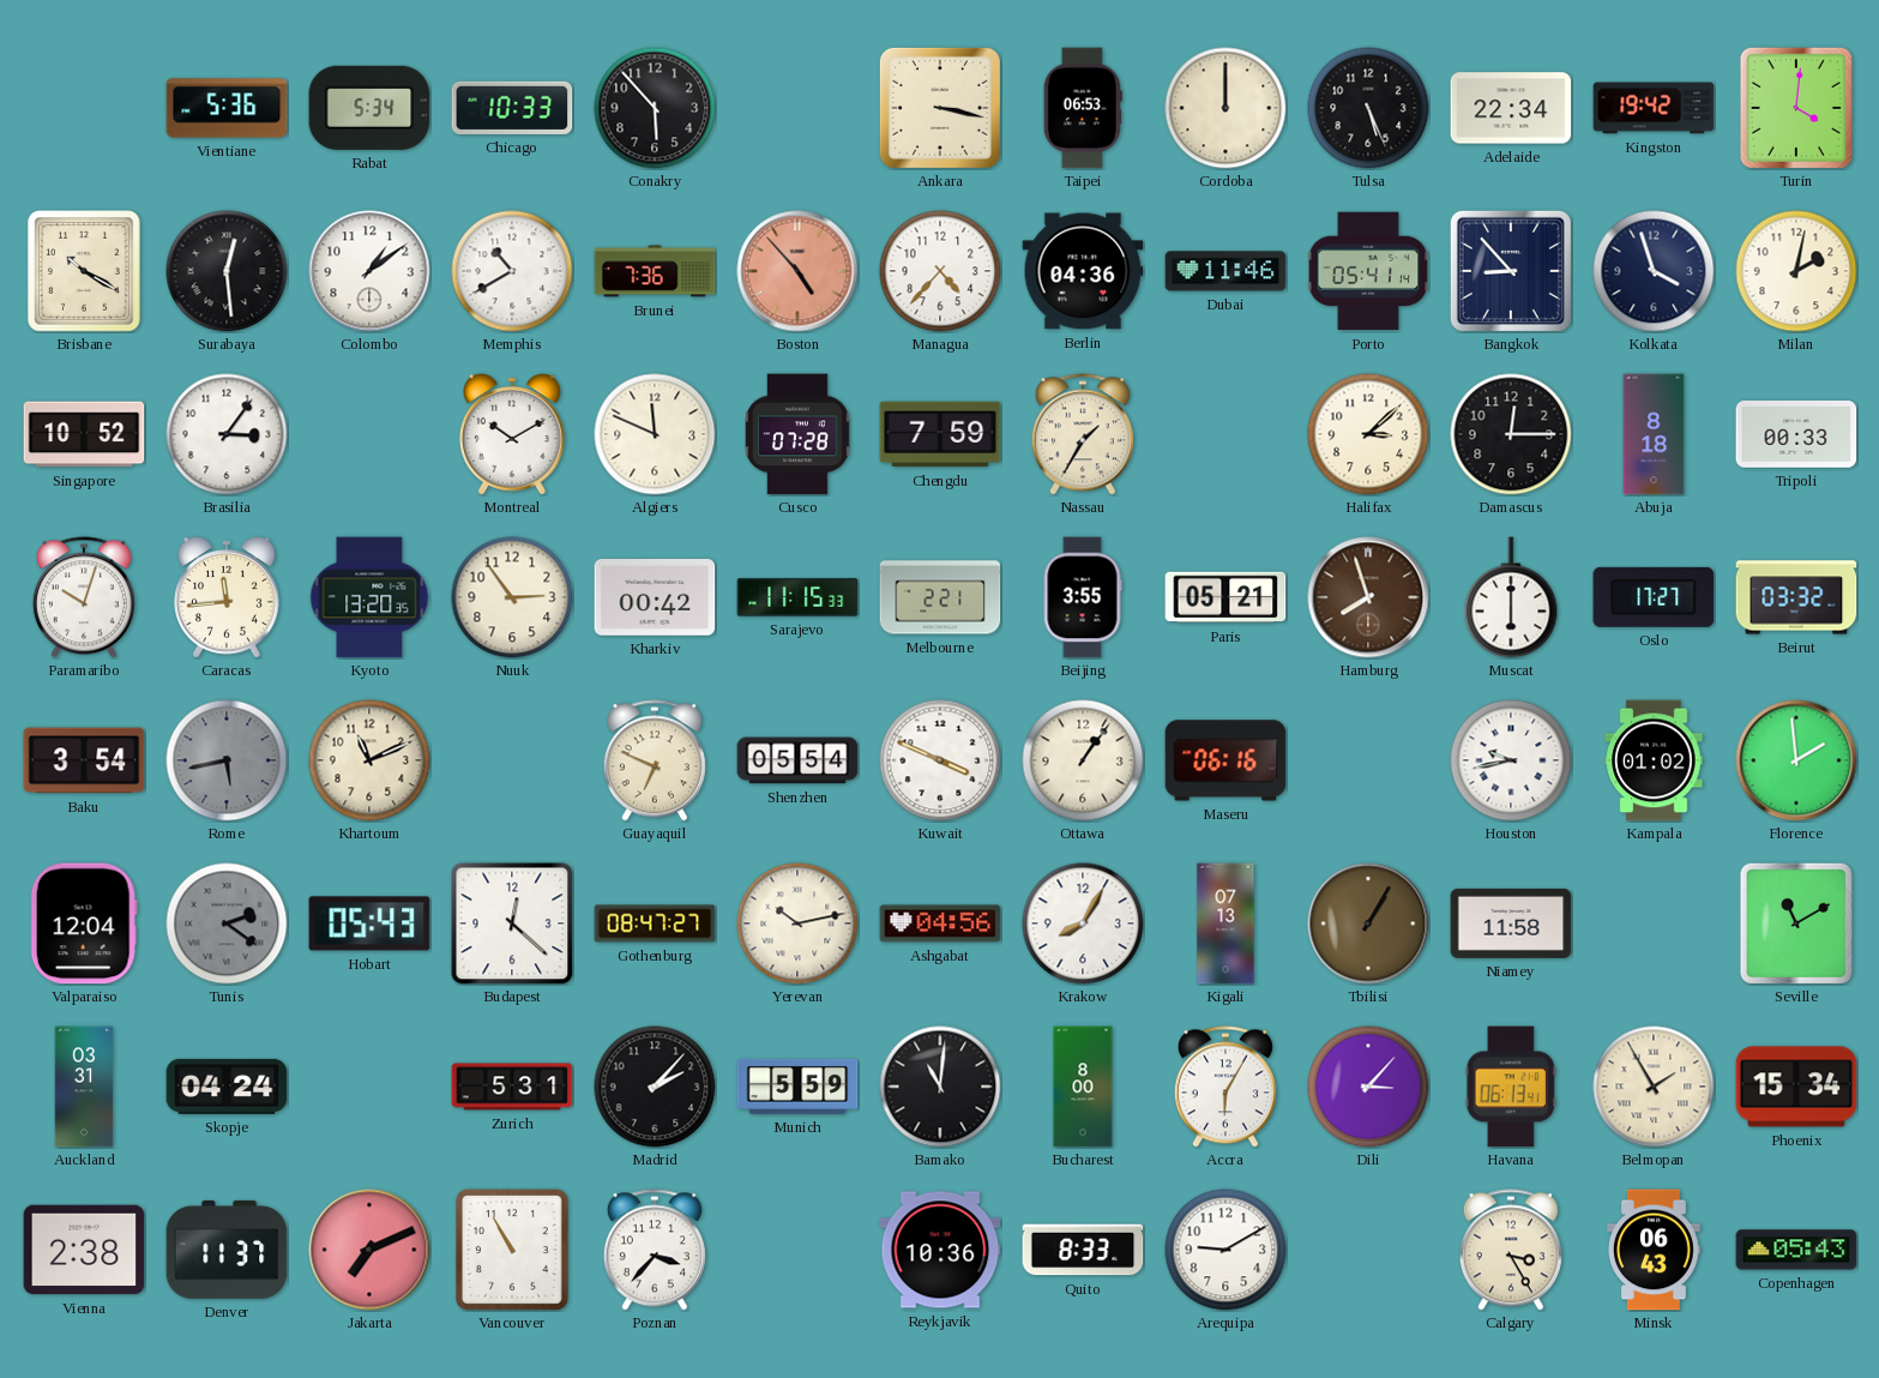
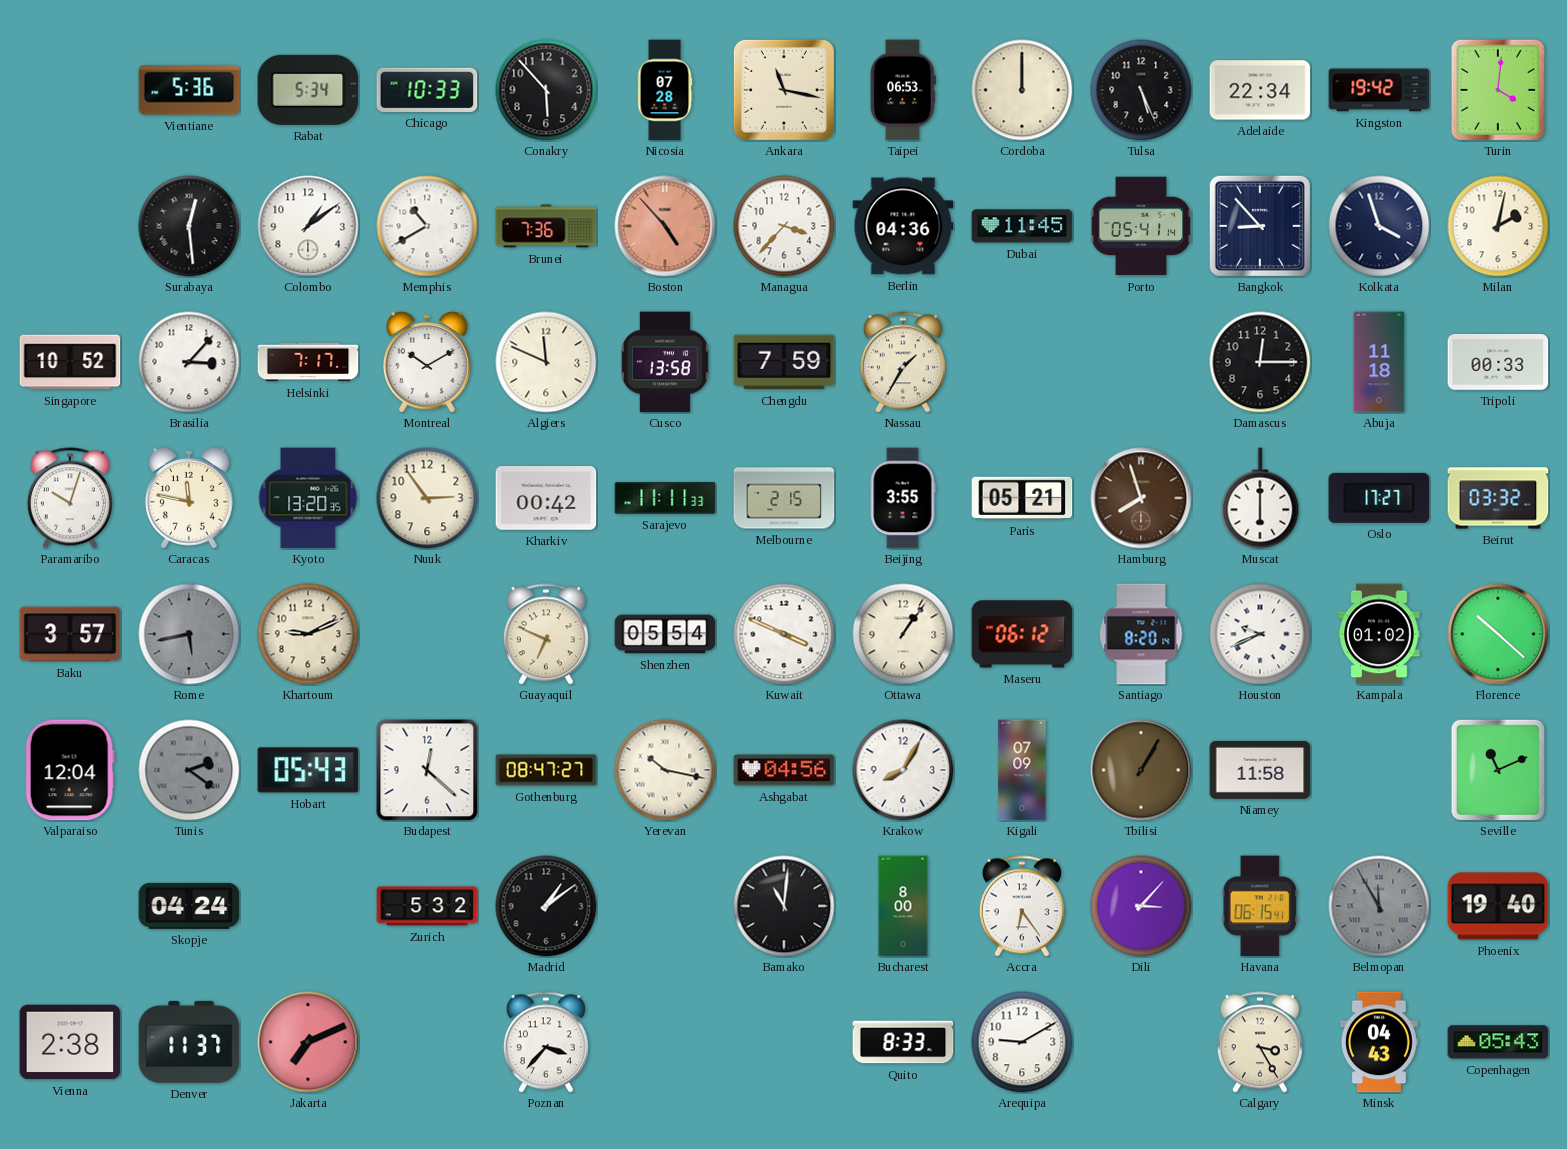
Nicosia: none -> 07:28
Ankara: 3:17 -> 11:17
Brisbane: 10:20 -> none
Managua: 4:37 -> 3:37
Dubai: 11:46 -> 11:45
Brasilia: 3:06 -> 3:07
Helsinki: none -> 7:17
Cusco: 07:28 -> 13:58
Halifax: 3:08 -> none
Abuja: 8:18 -> 11:18
Caracas: 11:44 -> 11:47
Sarajevo: 11:15 -> 11:11
Melbourne: 2:21 -> 2:15
Baku: 3:54 -> 3:57
Khartoum: 11:11 -> 9:11
Maseru: 06:16 -> 06:12
Santiago: none -> 8:20
Houston: 9:43 -> 9:41
Florence: 1:59 -> 10:22
Yerevan: 10:13 -> 10:17
Kigali: 07:13 -> 07:09
Seville: 11:10 -> 11:11
Auckland: 03:31 -> none
Zurich: 5:31 -> 5:32
Madrid: 2:07 -> 1:09
Munich: 5:59 -> none
Accra: 6:05 -> 6:24
Havana: 06:13 -> 06:15
Belmopan: 1:55 -> 11:55
Belmopan dial: cream -> grey
Phoenix: 15:34 -> 19:40
Vancouver: 10:55 -> none
Reykjavik: 10:36 -> none
Minsk: 06:43 -> 04:43
